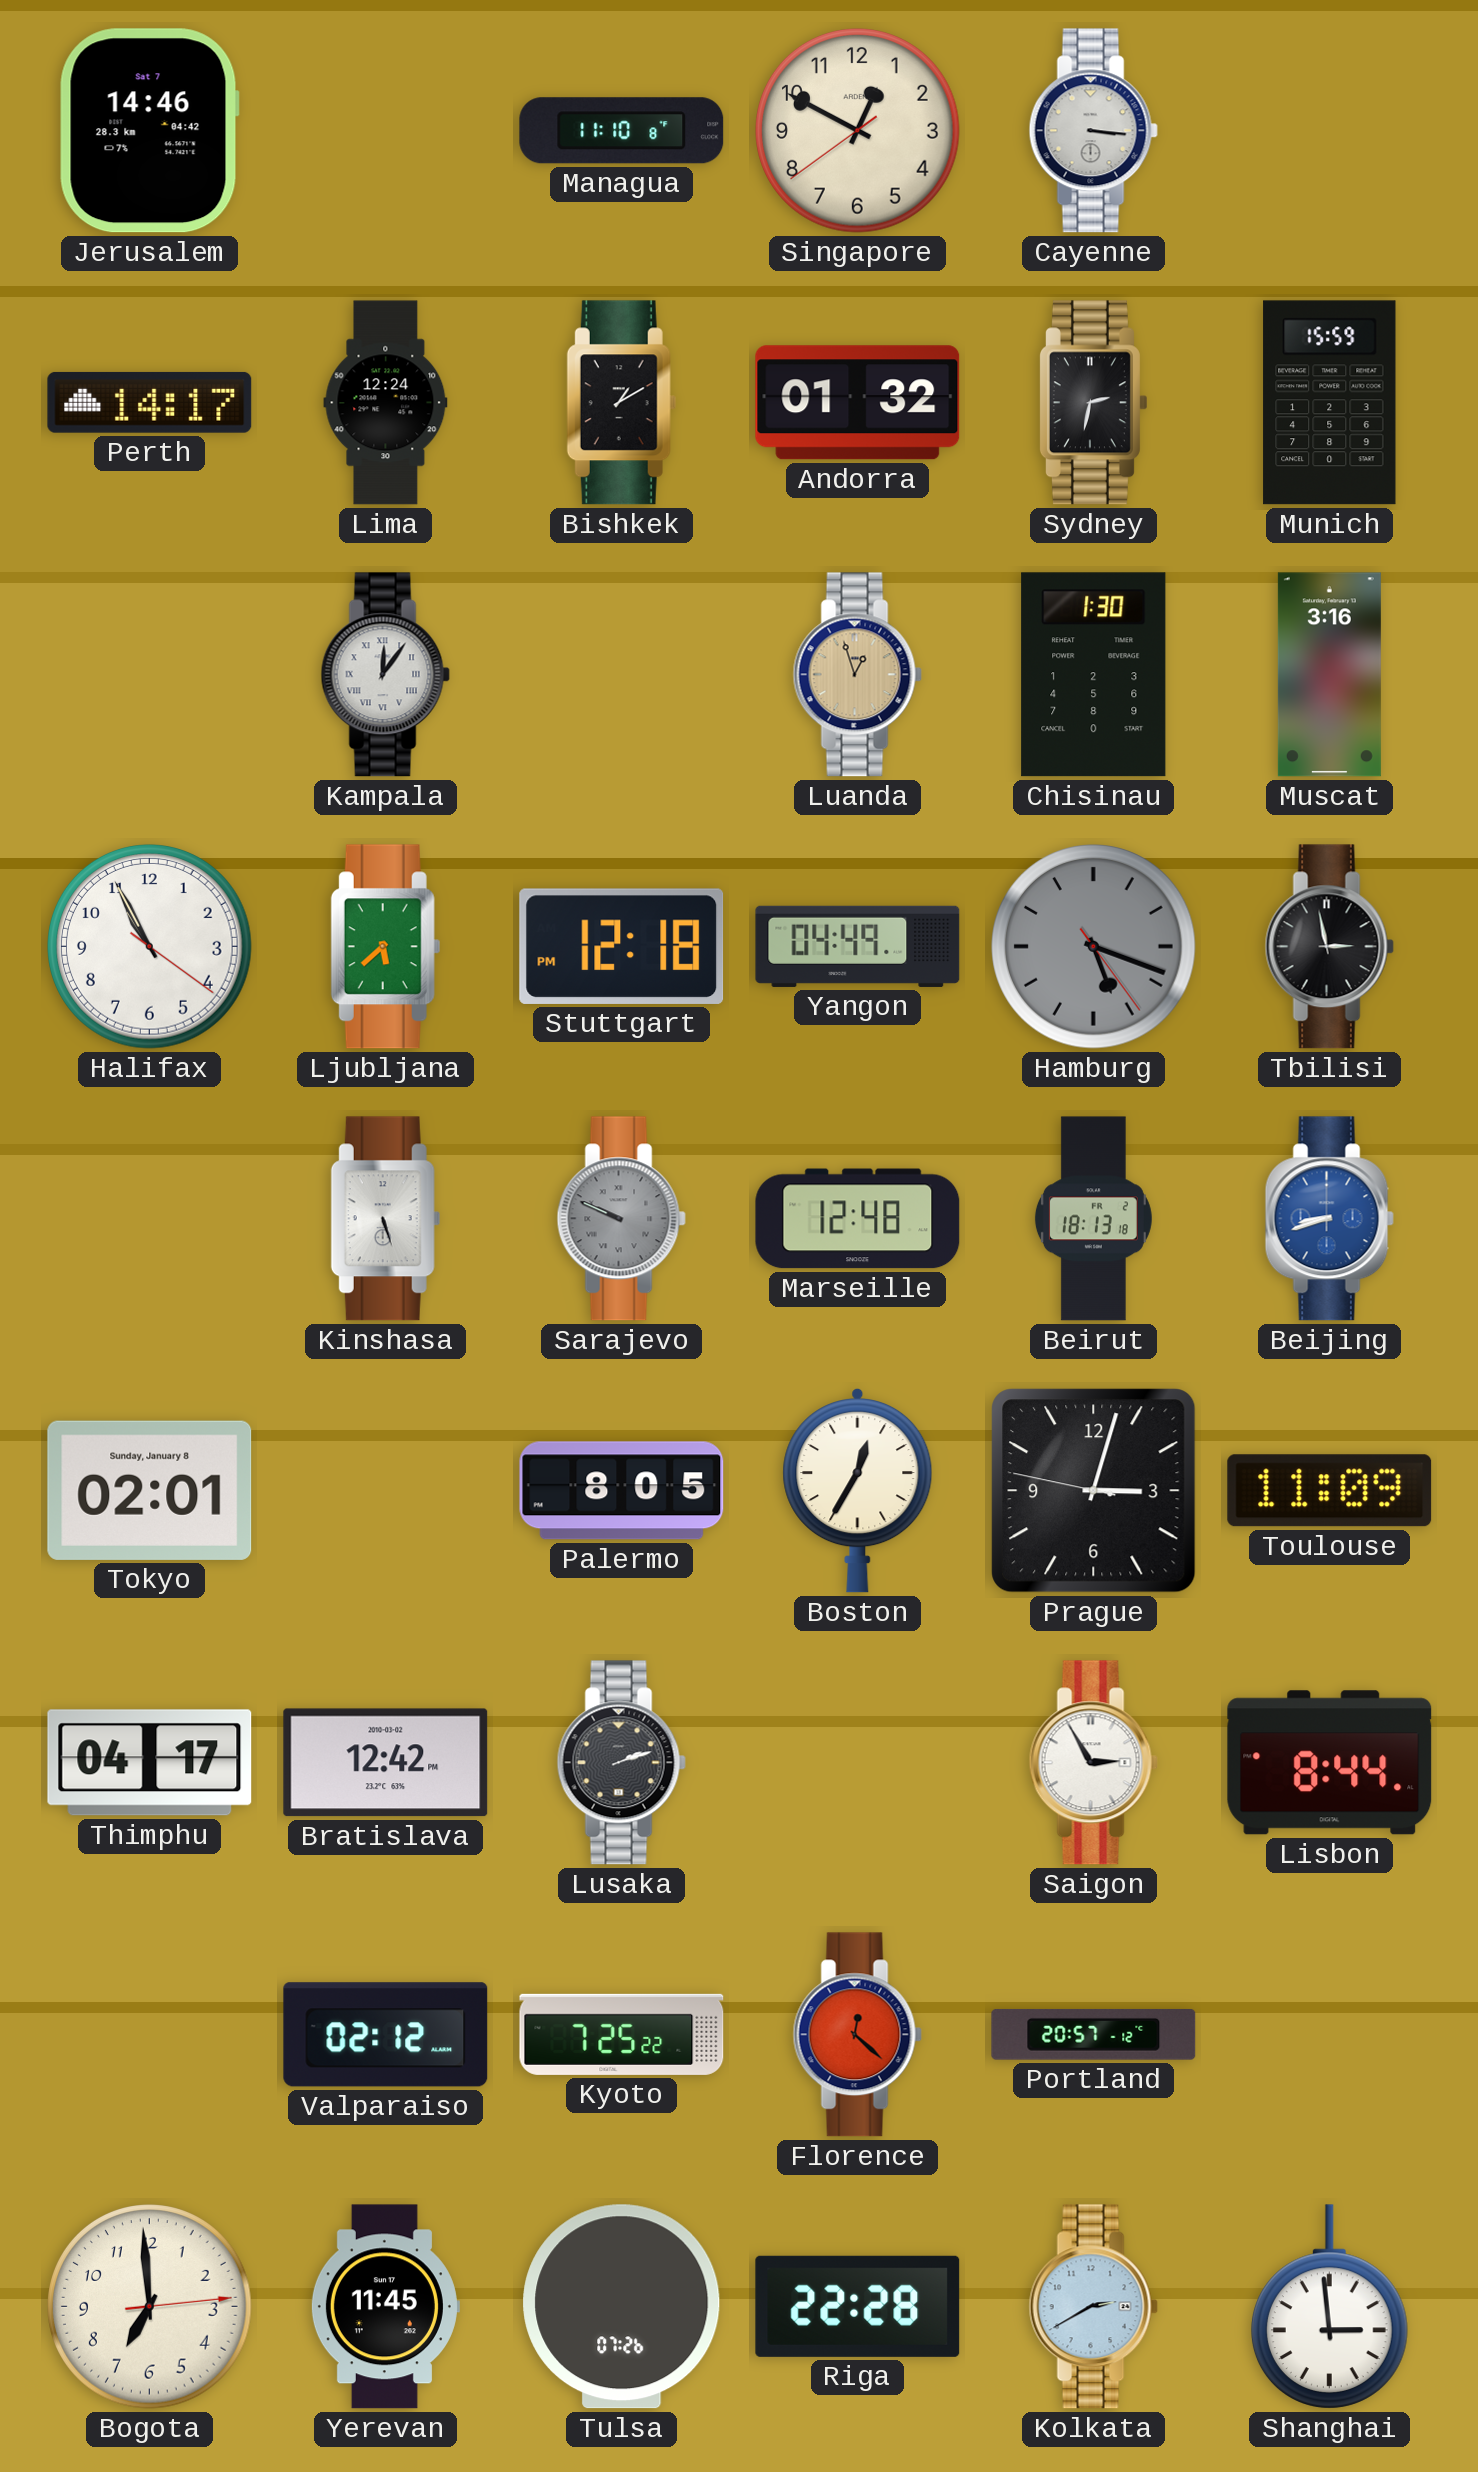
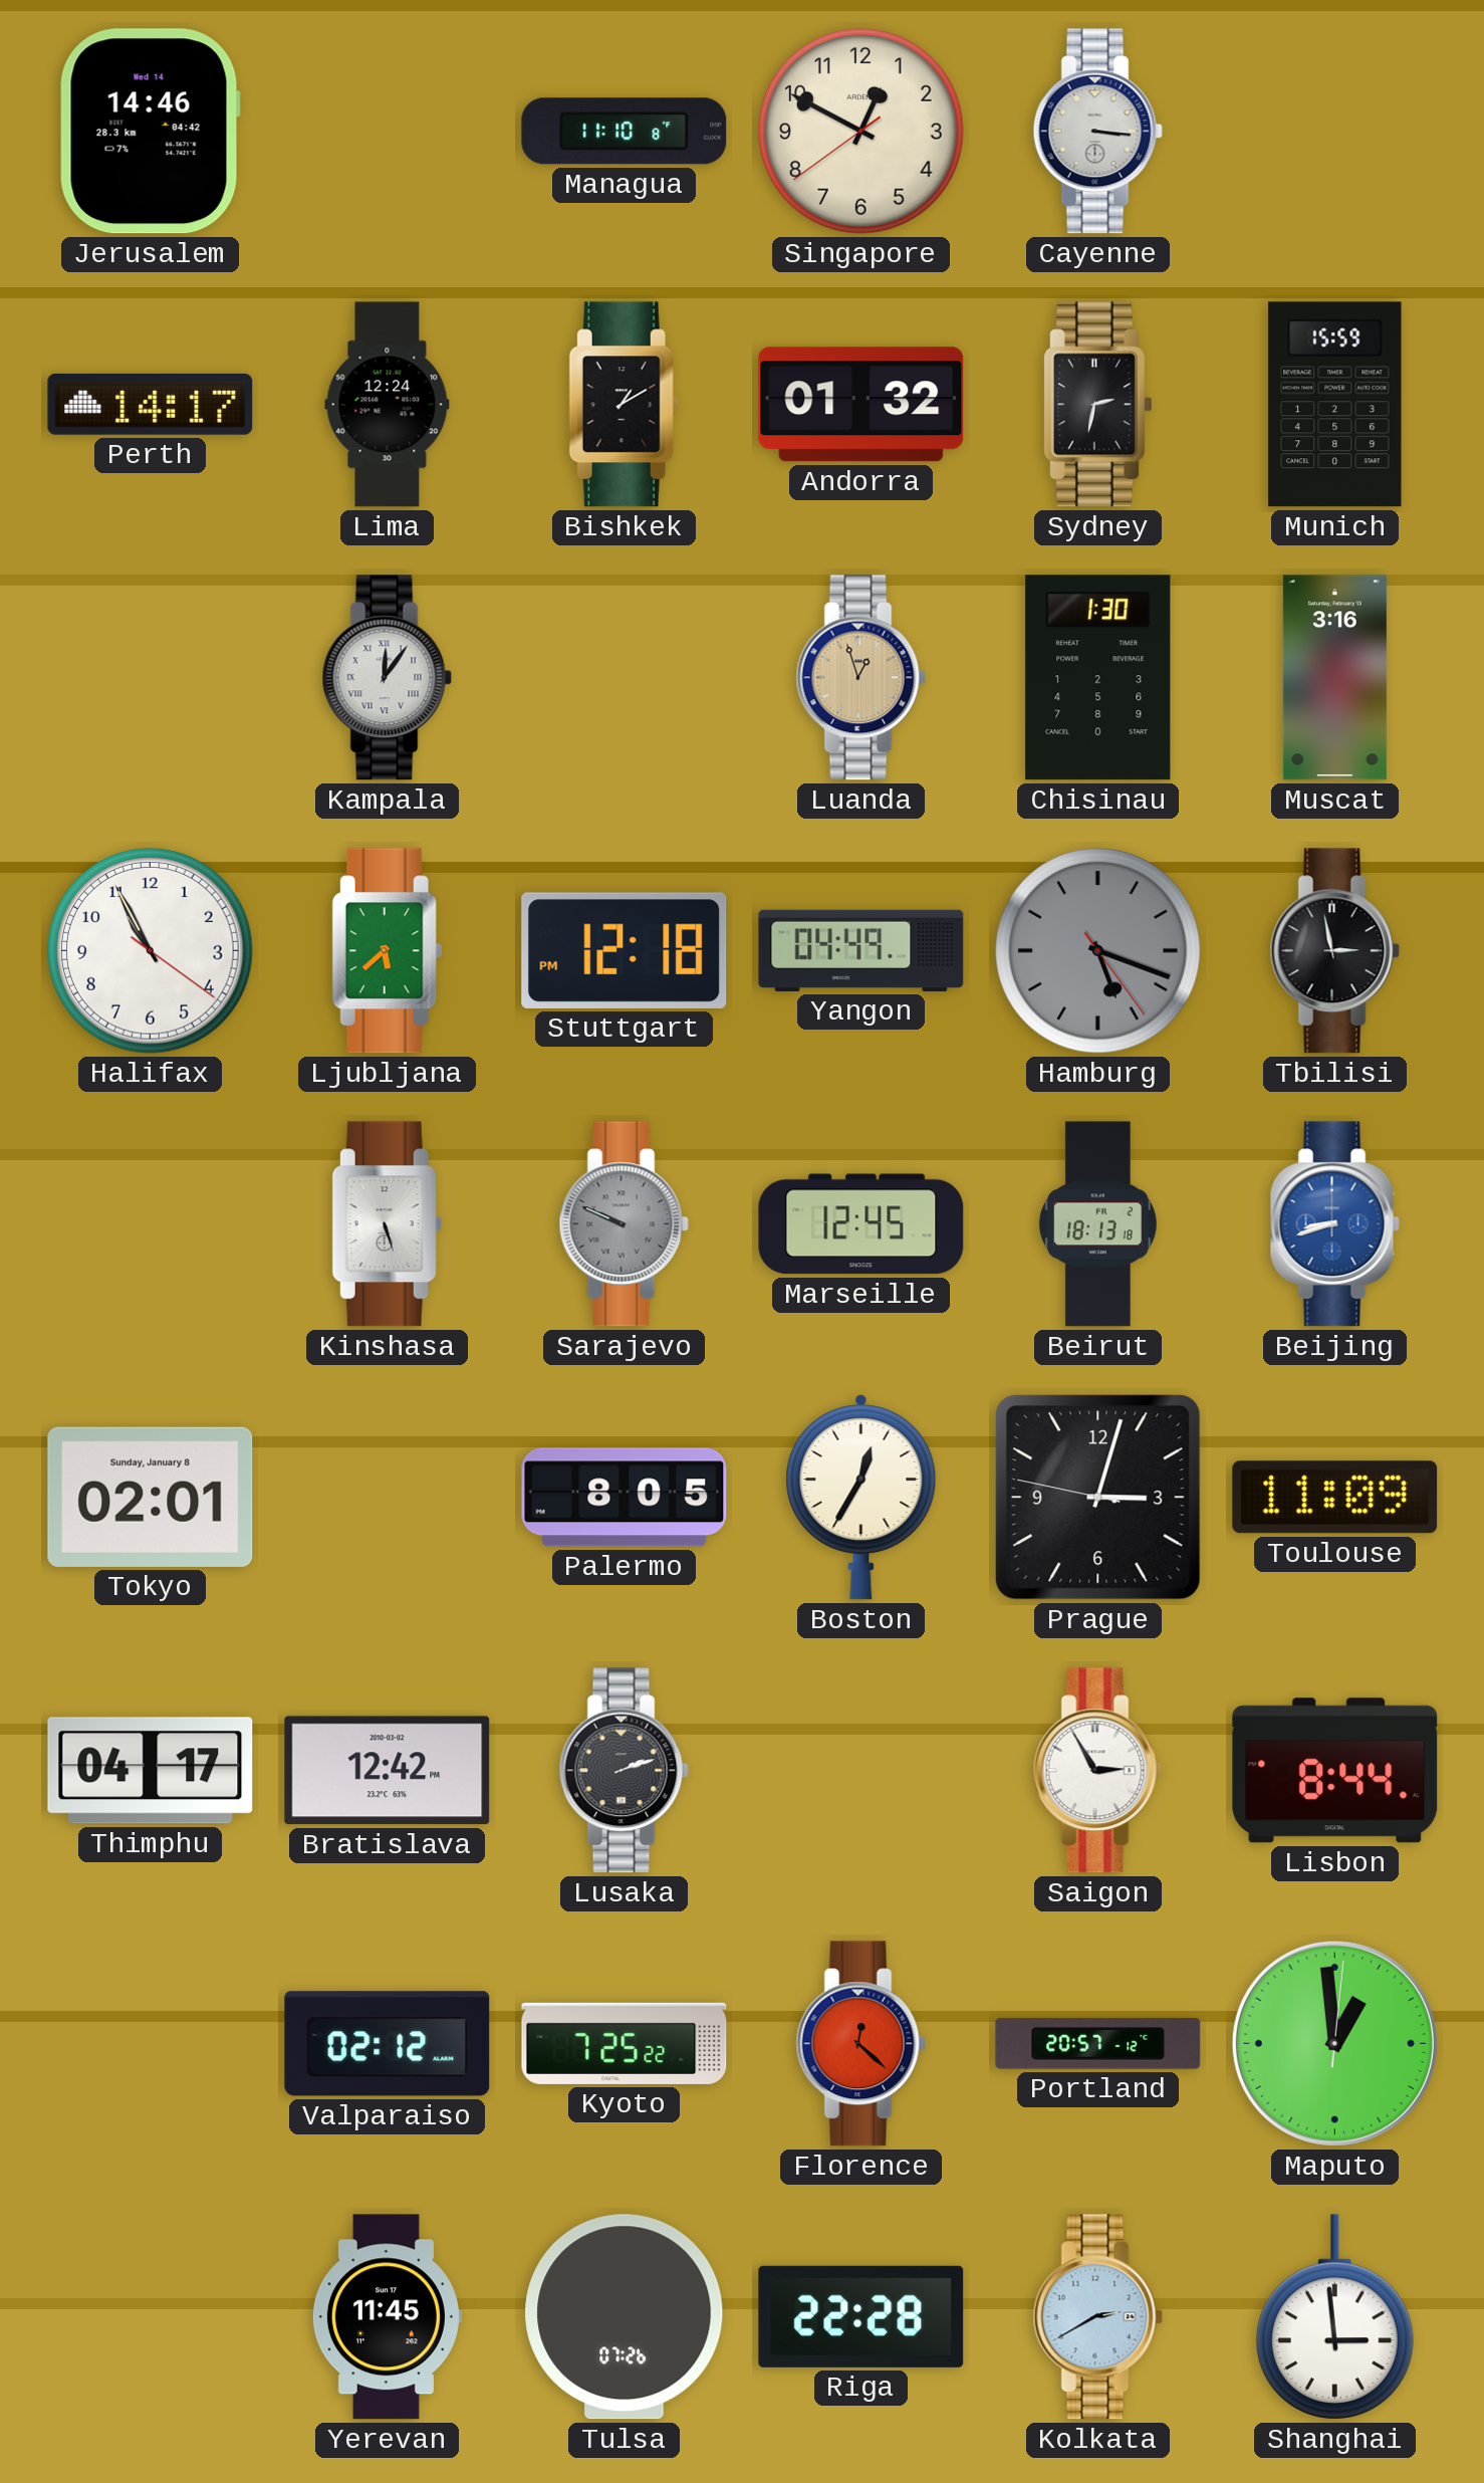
Jerusalem date: Sat 7 -> Wed 14
Marseille: 12:48 -> 12:45
Maputo: none -> 12:59
Bogota: 6:59 -> none
